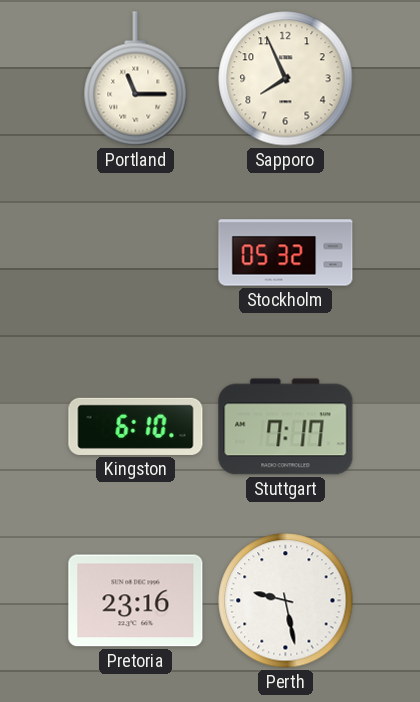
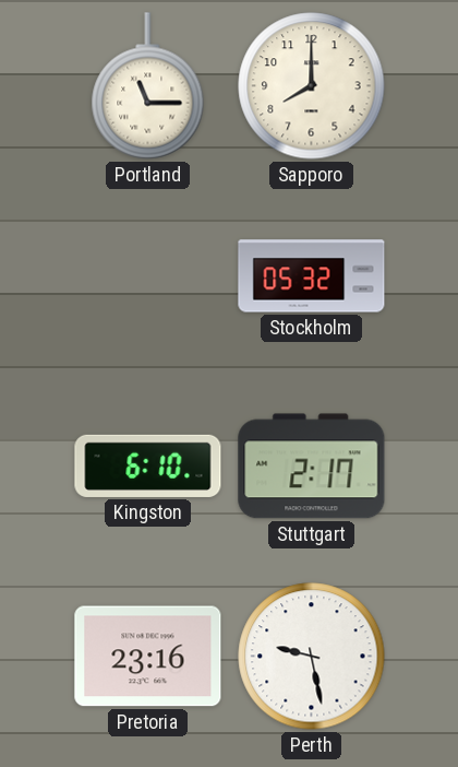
Sapporo: 7:56 -> 8:00
Stuttgart: 7:17 -> 2:17
